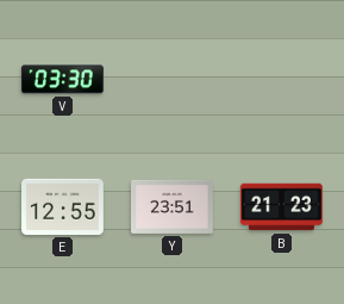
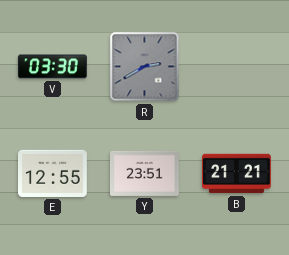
R: none -> 2:40
B: 21:23 -> 21:21
